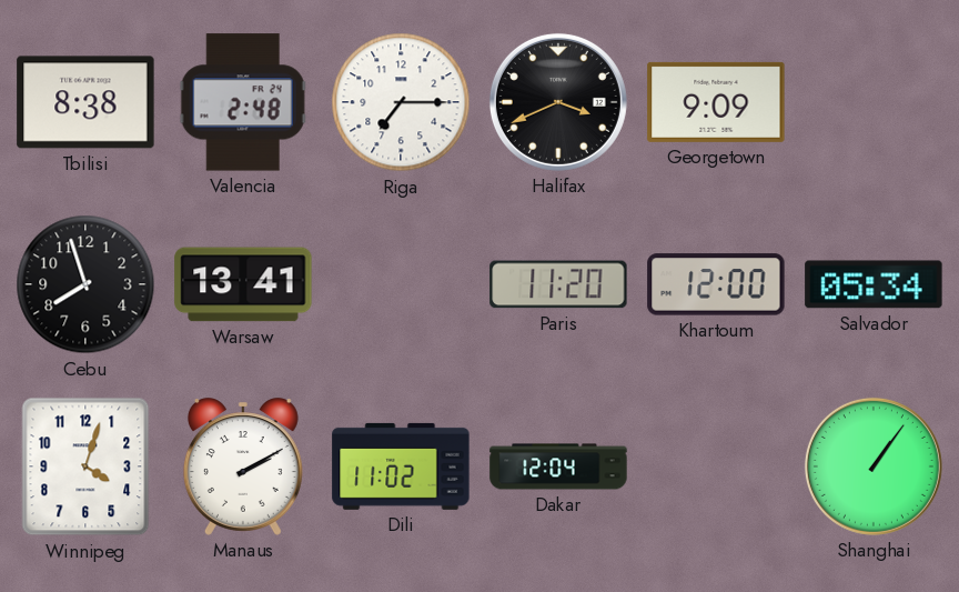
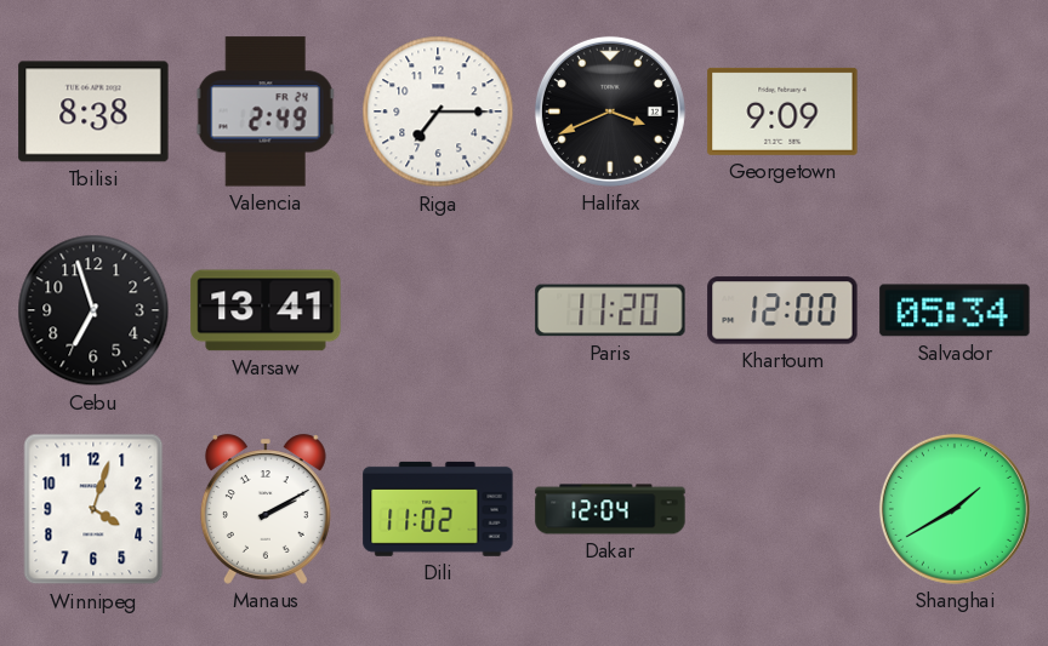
Valencia: 2:48 -> 2:49
Cebu: 7:57 -> 6:57
Shanghai: 1:06 -> 1:40
